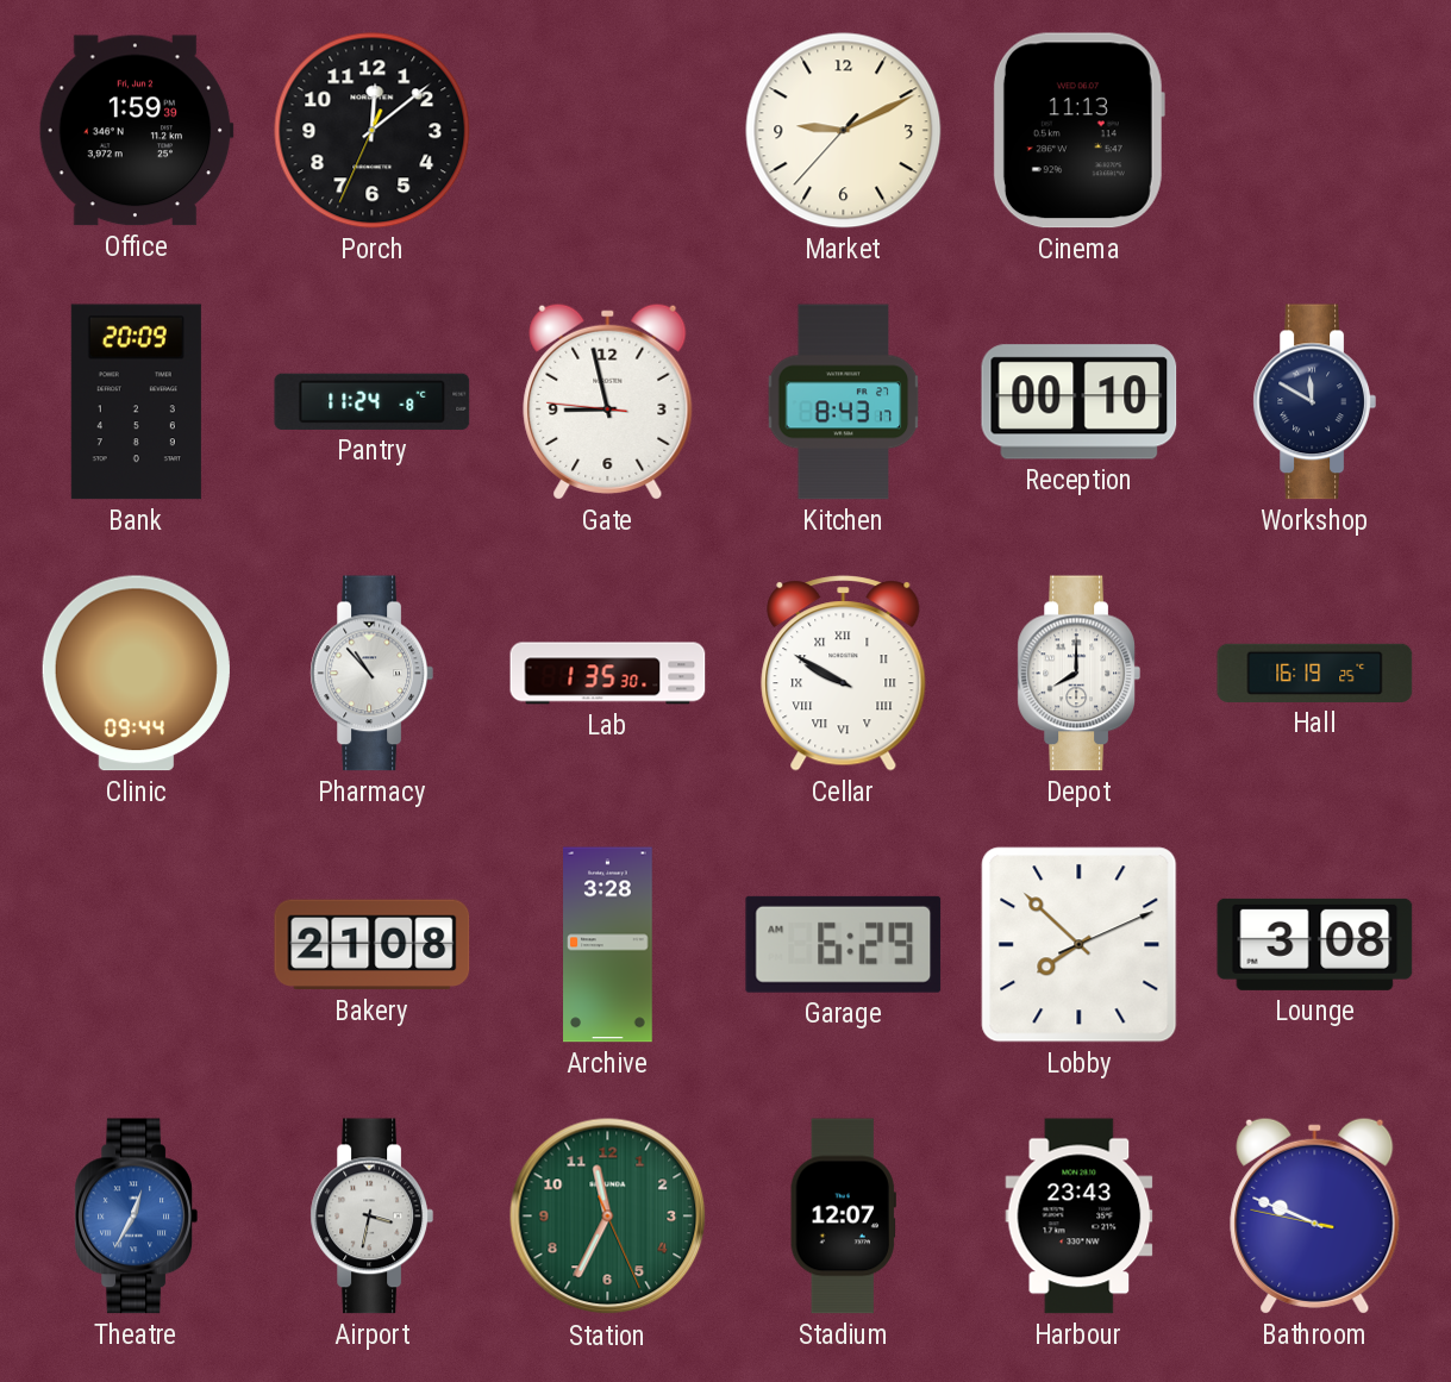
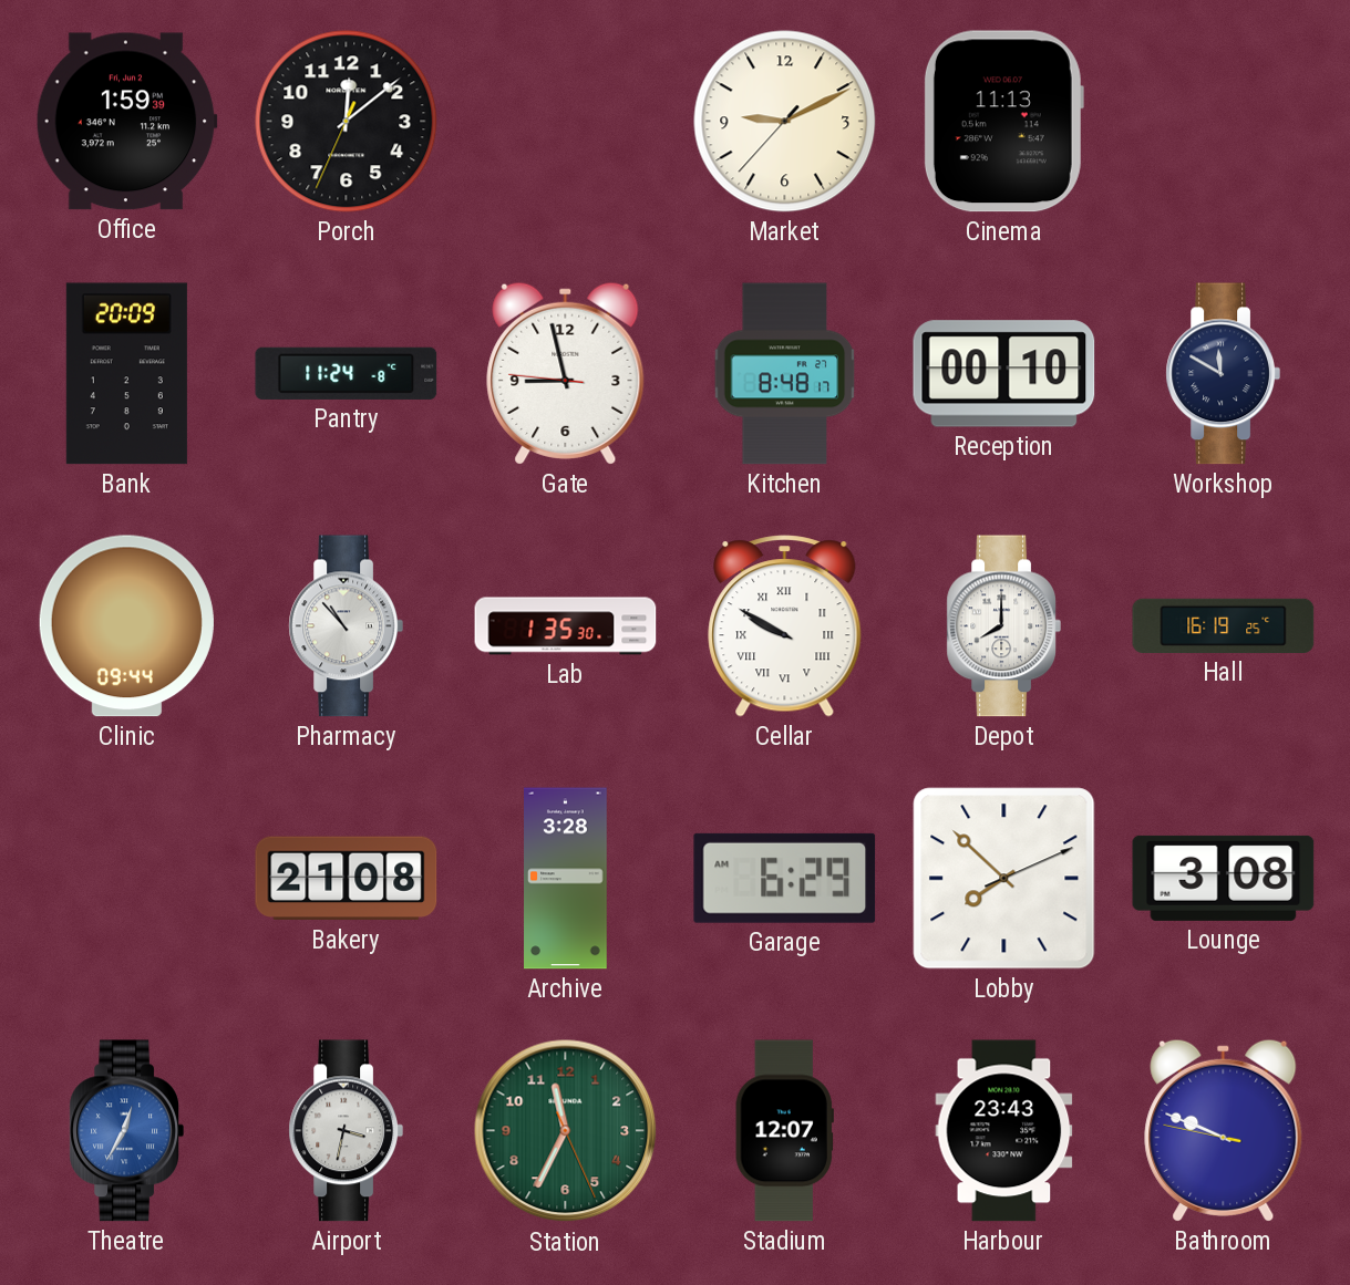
Kitchen: 8:43 -> 8:48
